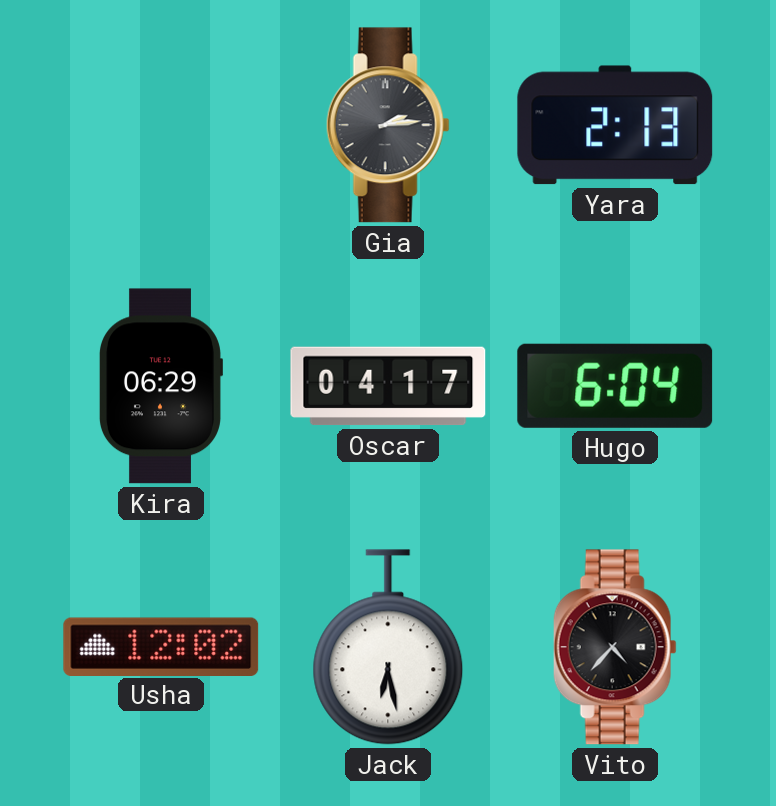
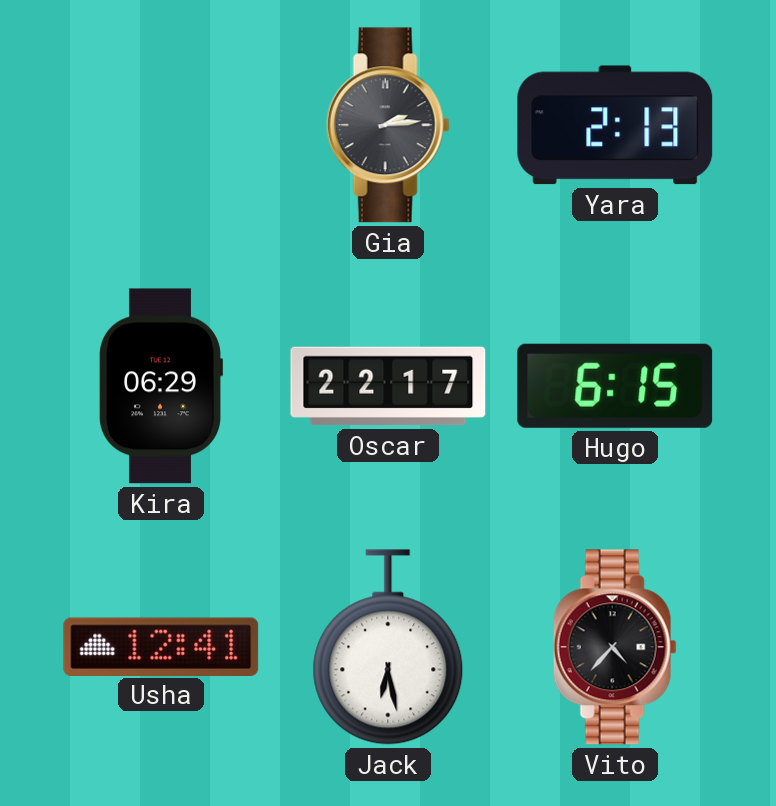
Oscar: 04:17 -> 22:17
Hugo: 6:04 -> 6:15
Usha: 12:02 -> 12:41
